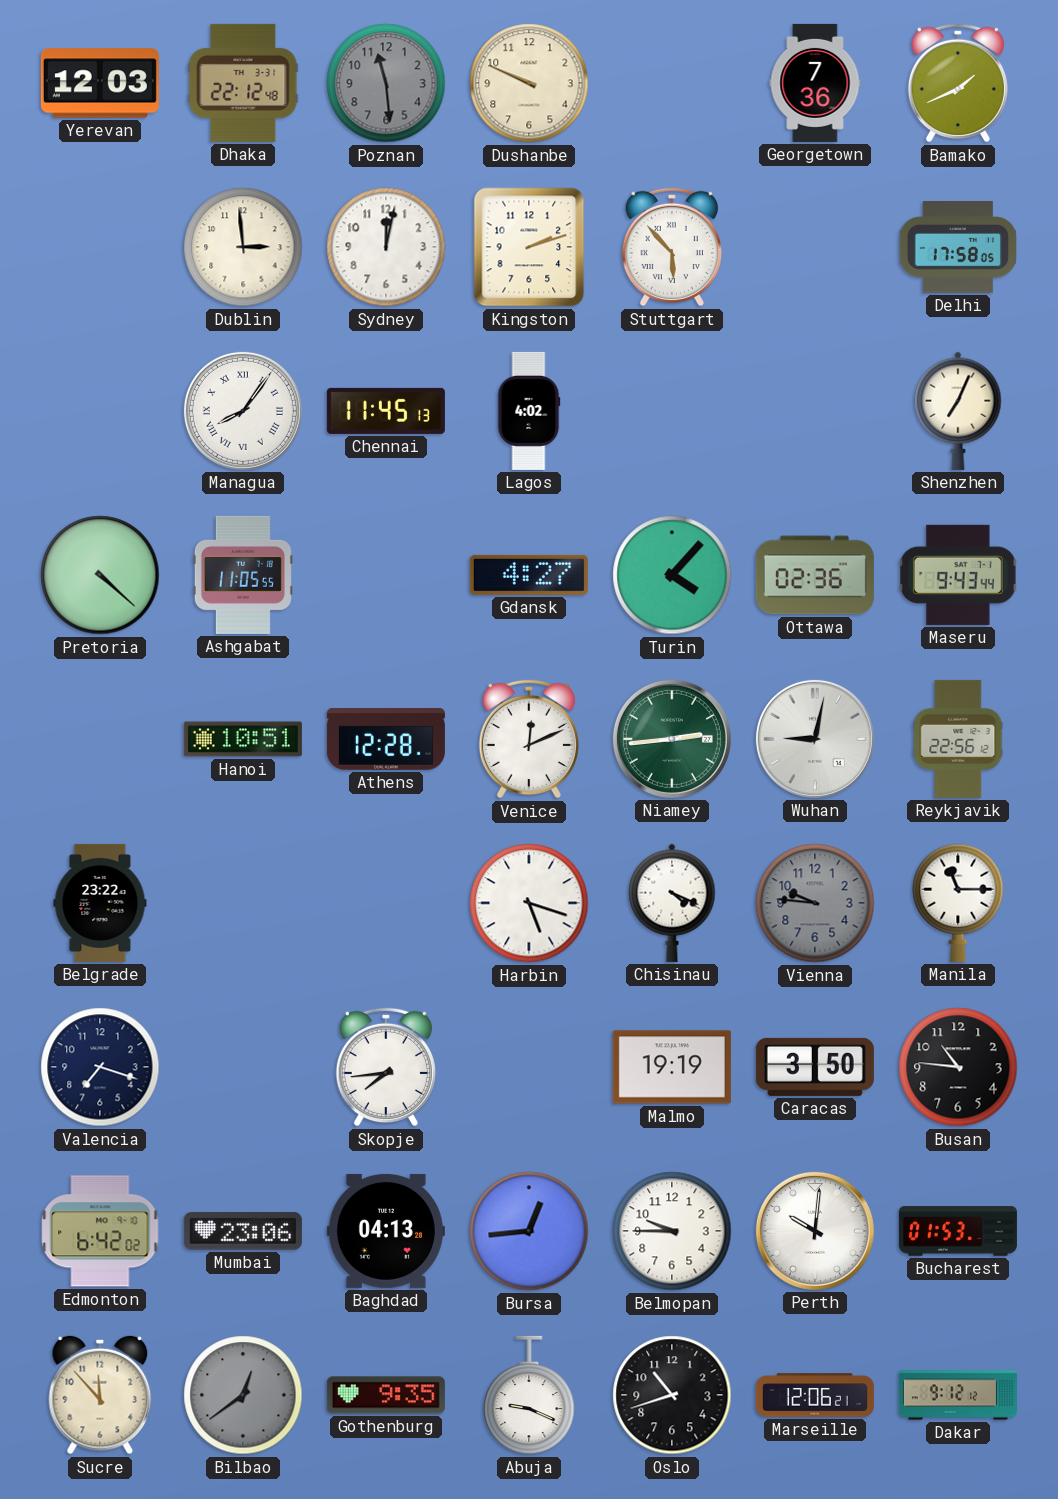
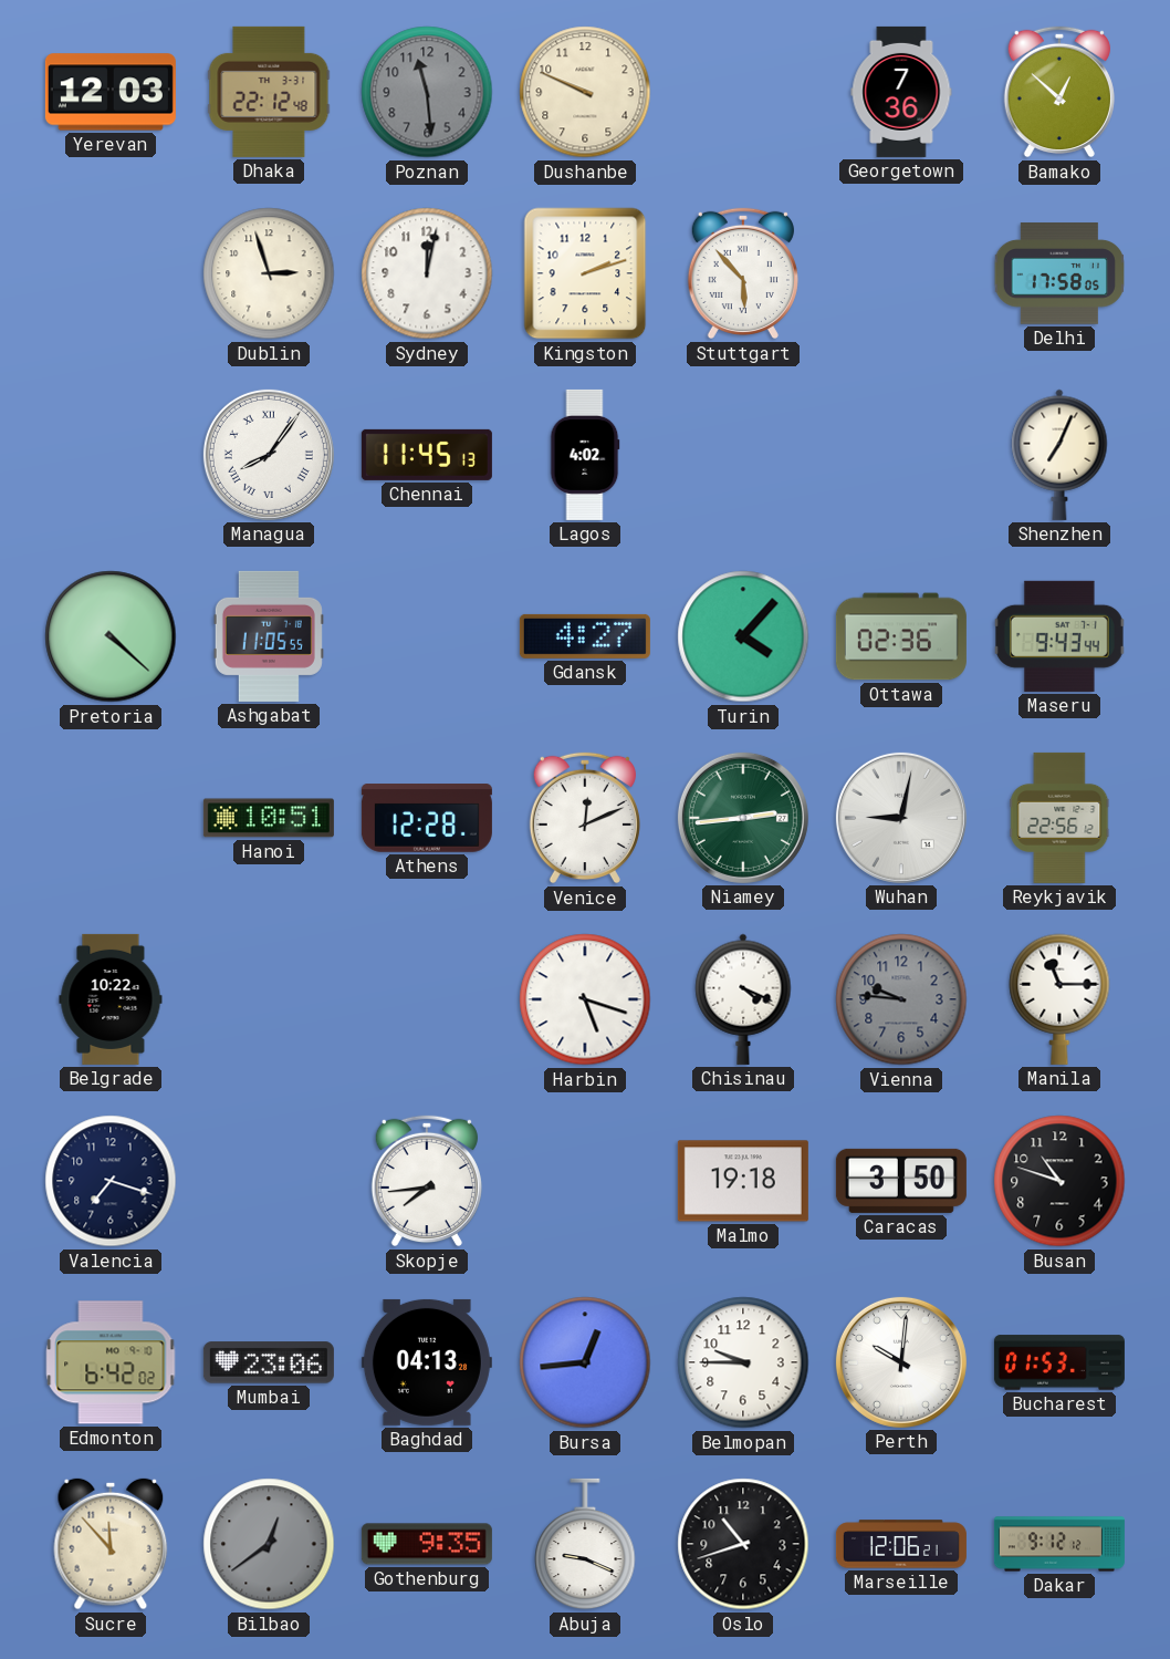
Bamako: 1:41 -> 12:52
Dublin: 2:59 -> 2:57
Belgrade: 23:22 -> 10:22
Malmo: 19:19 -> 19:18
Busan: 10:46 -> 10:48
